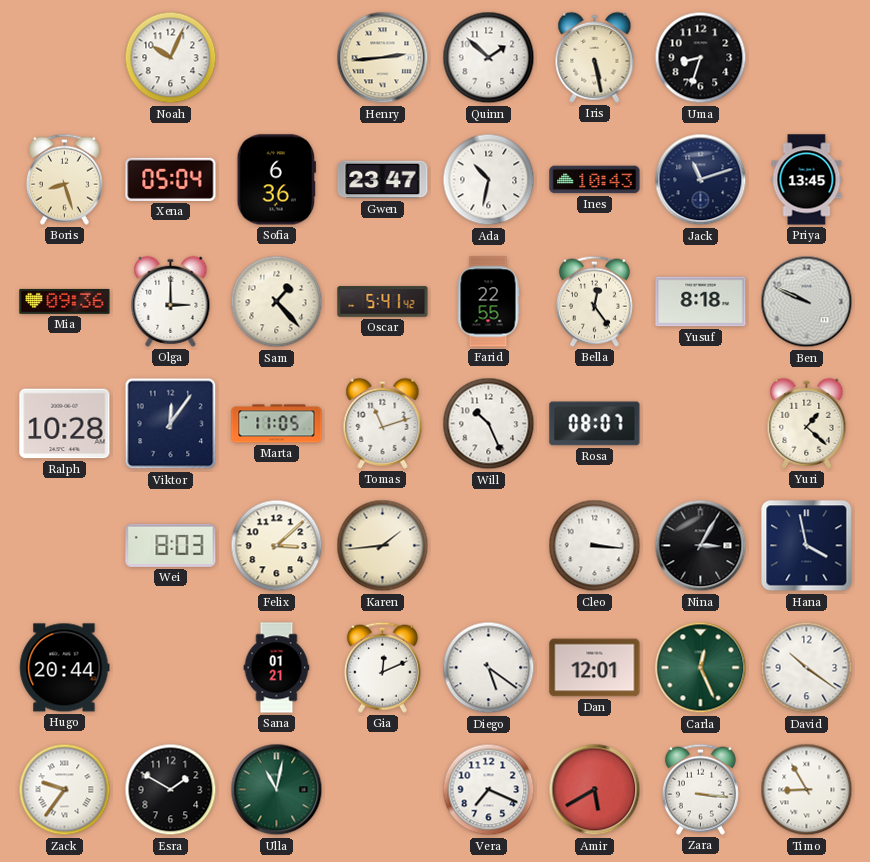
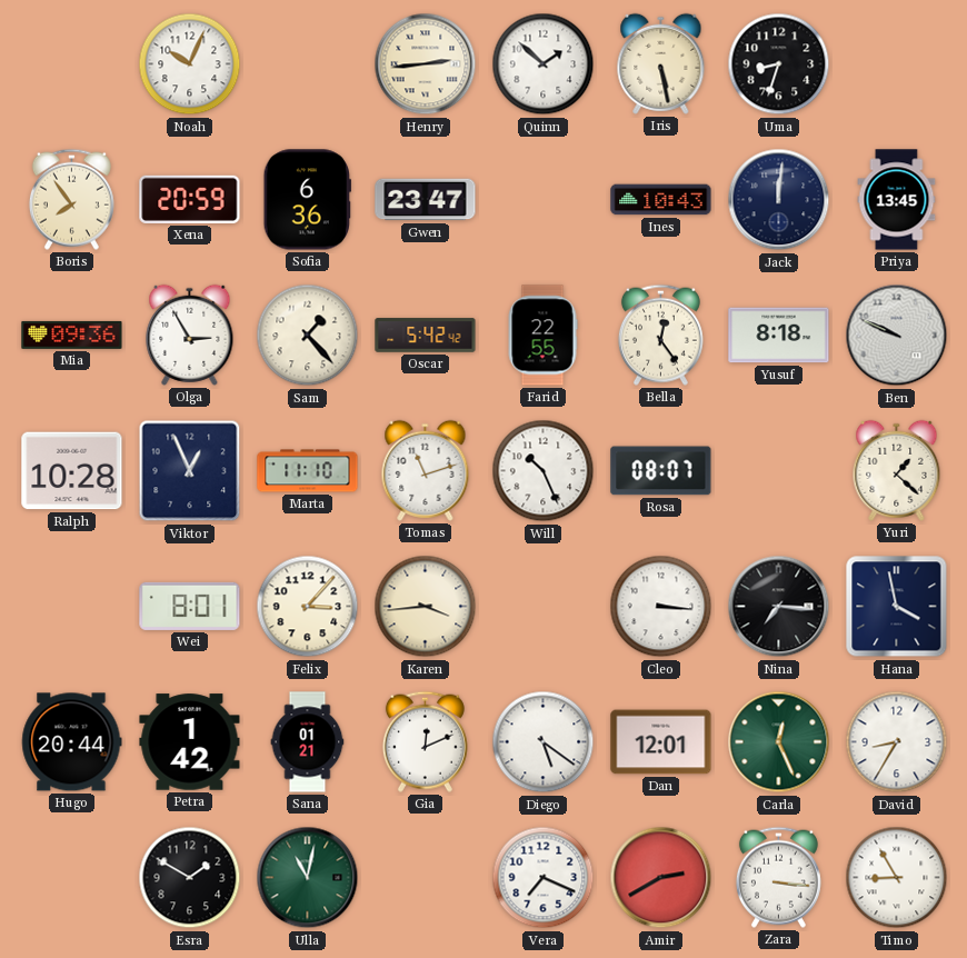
Boris: 8:27 -> 7:54
Xena: 05:04 -> 20:59
Ada: 10:32 -> none
Jack: 11:12 -> 12:01
Olga: 3:00 -> 2:55
Oscar: 5:41 -> 5:42
Viktor: 12:06 -> 12:56
Marta: 11:05 -> 11:10
Wei: 8:03 -> 8:01
Felix: 3:08 -> 3:07
Karen: 1:44 -> 3:44
Nina: 3:05 -> 7:16
Petra: none -> 1:42
David: 10:21 -> 8:35
Zack: 9:36 -> none
Amir: 5:40 -> 2:40
